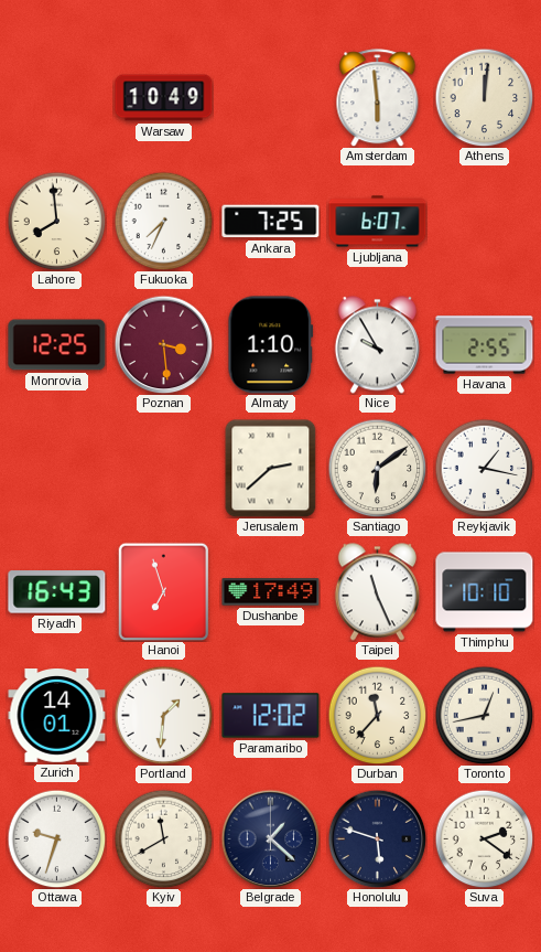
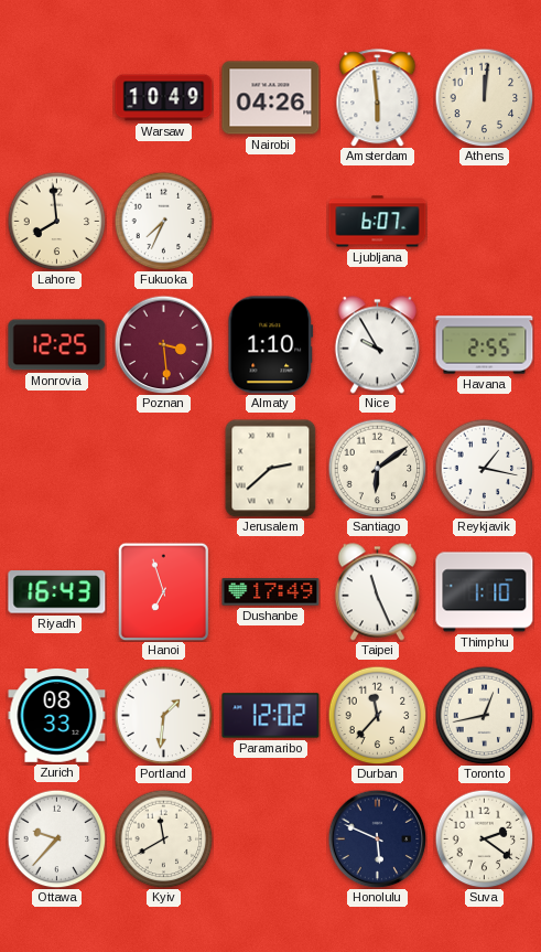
Nairobi: none -> 04:26
Ankara: 7:25 -> none
Thimphu: 10:10 -> 1:10
Zurich: 14:01 -> 08:33
Ottawa: 9:33 -> 9:37
Belgrade: 1:22 -> none
Honolulu: 5:48 -> 5:49
